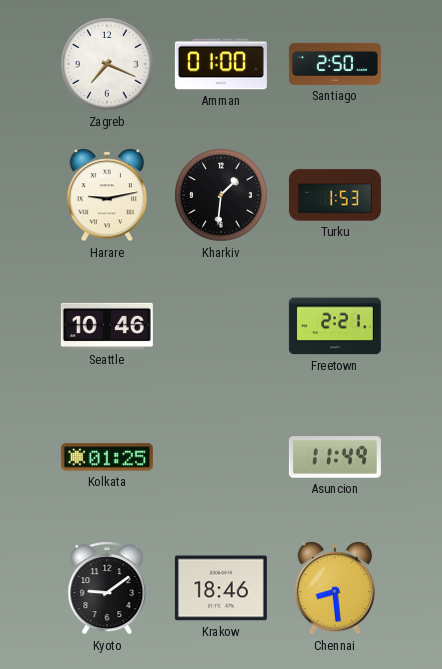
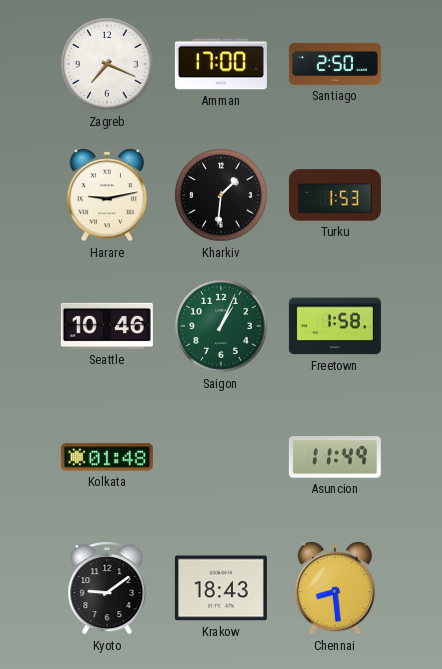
Amman: 01:00 -> 17:00
Saigon: none -> 1:04
Freetown: 2:21 -> 1:58
Kolkata: 01:25 -> 01:48
Krakow: 18:46 -> 18:43
